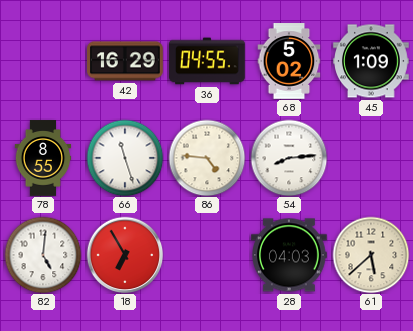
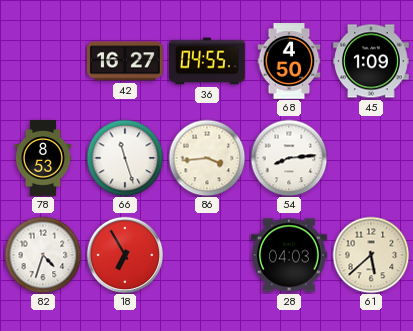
42: 16:29 -> 16:27
68: 5:02 -> 4:50
78: 8:55 -> 8:53
86: 4:46 -> 3:44
82: 5:01 -> 4:33
